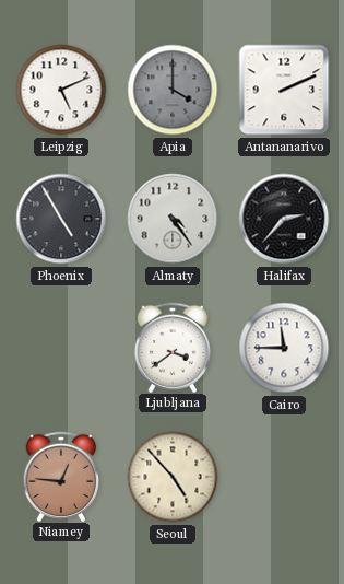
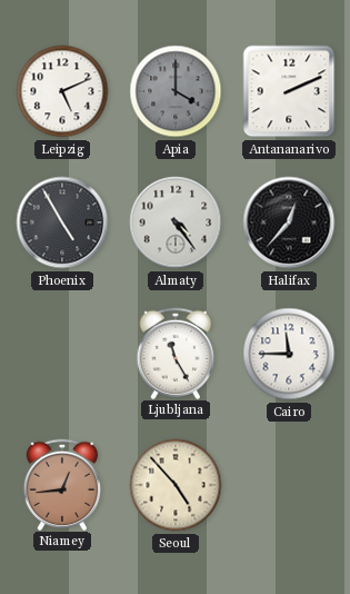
Halifax: 2:37 -> 12:37
Ljubljana: 3:39 -> 11:25
Niamey: 12:46 -> 12:44
